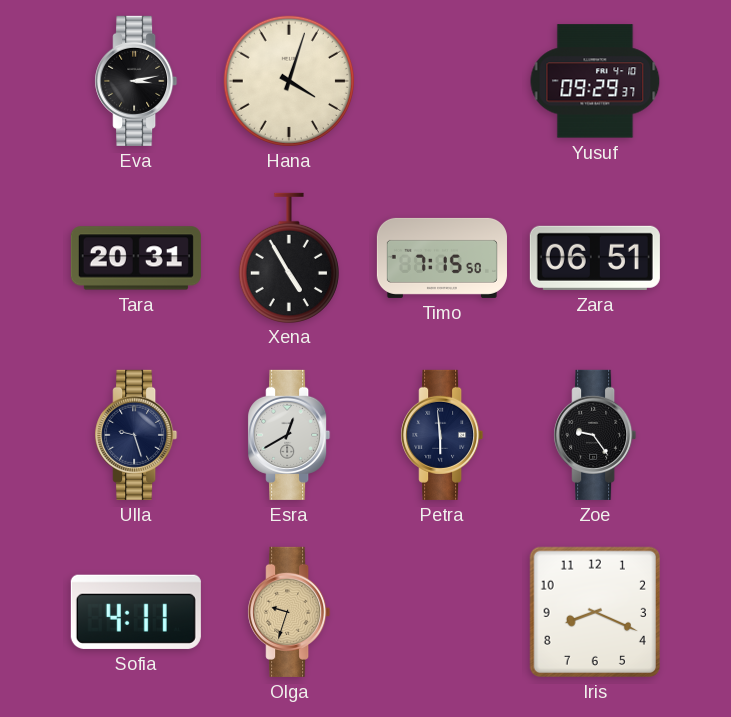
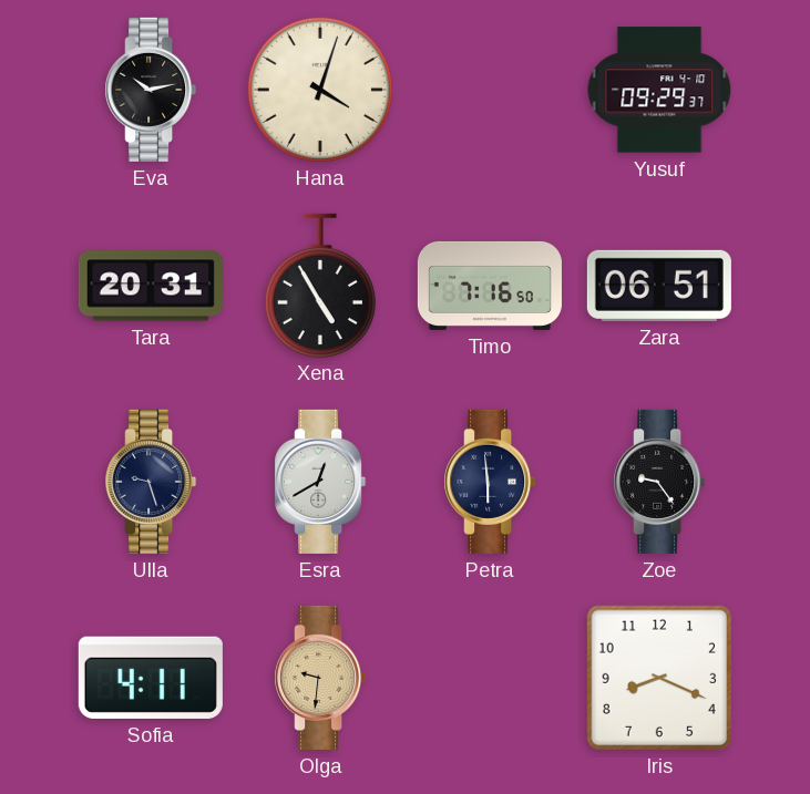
Eva: 3:13 -> 10:13
Timo: 7:15 -> 7:16
Olga: 9:33 -> 9:31
